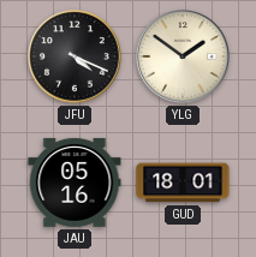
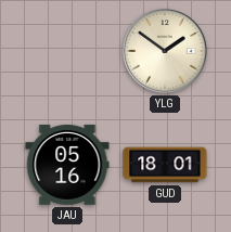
JFU: 4:19 -> none
